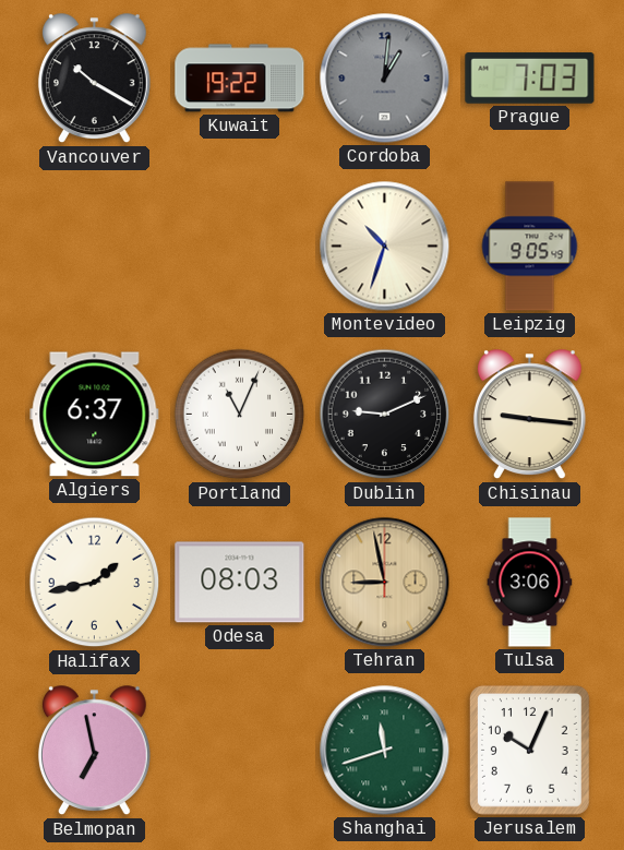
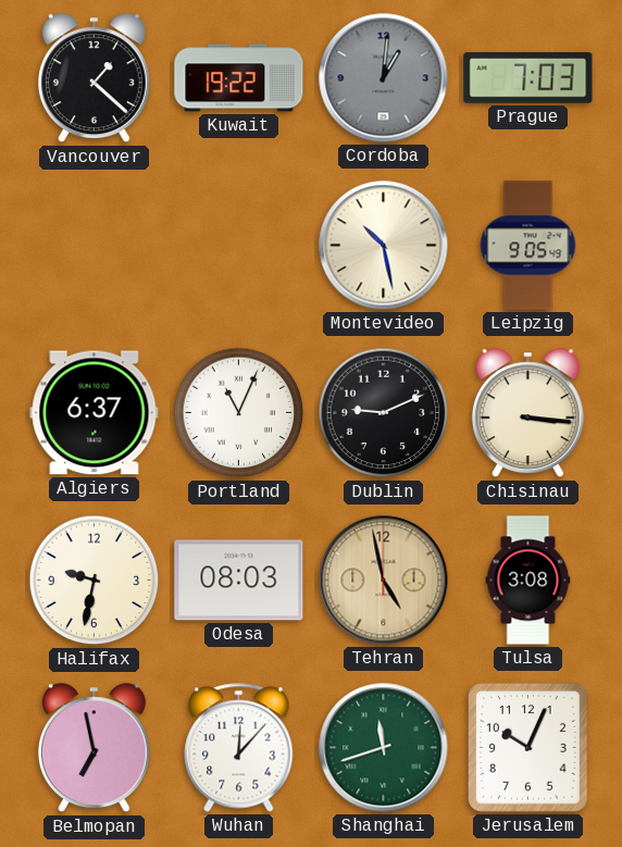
Vancouver: 10:20 -> 1:22
Montevideo: 10:33 -> 10:28
Chisinau: 9:16 -> 3:16
Halifax: 1:43 -> 9:32
Tehran: 8:58 -> 4:58
Tulsa: 3:06 -> 3:08
Wuhan: none -> 12:07
